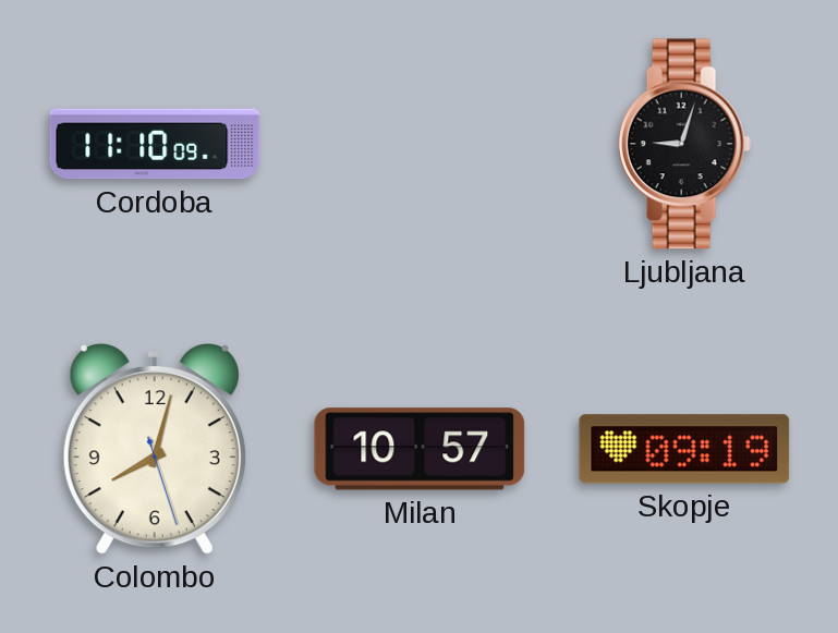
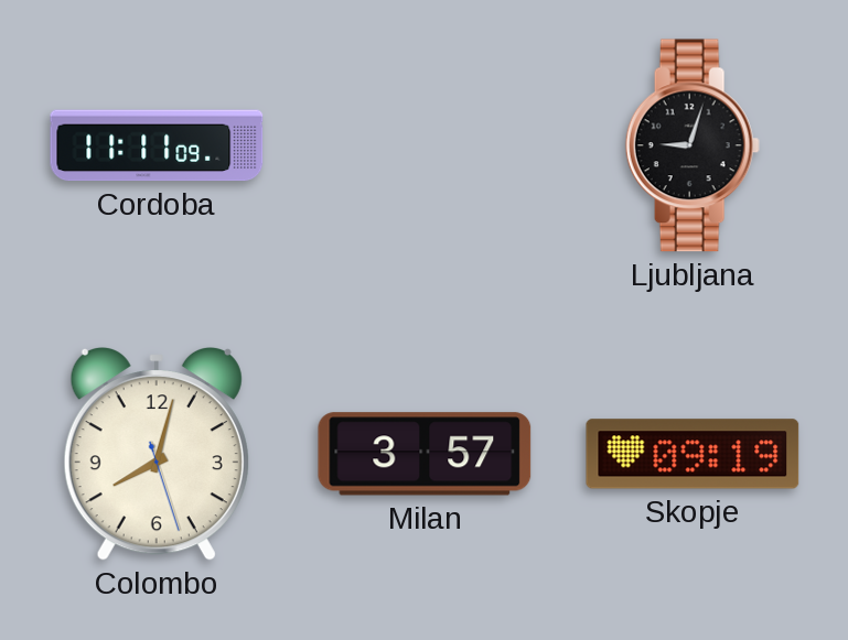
Cordoba: 11:10 -> 11:11
Milan: 10:57 -> 3:57
